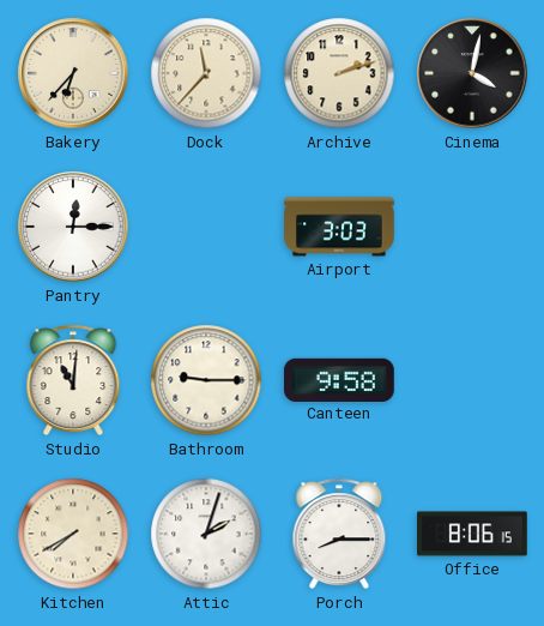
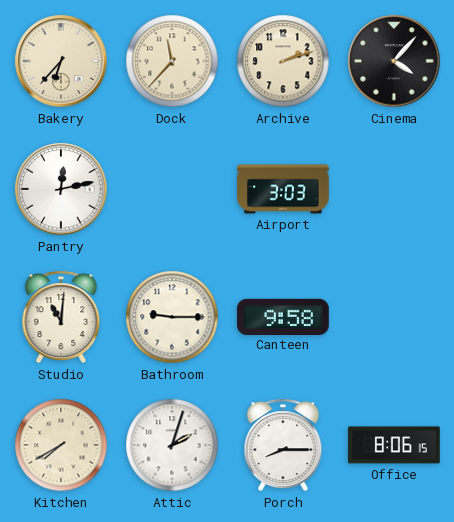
Cinema: 4:02 -> 4:07
Pantry: 12:15 -> 12:13
